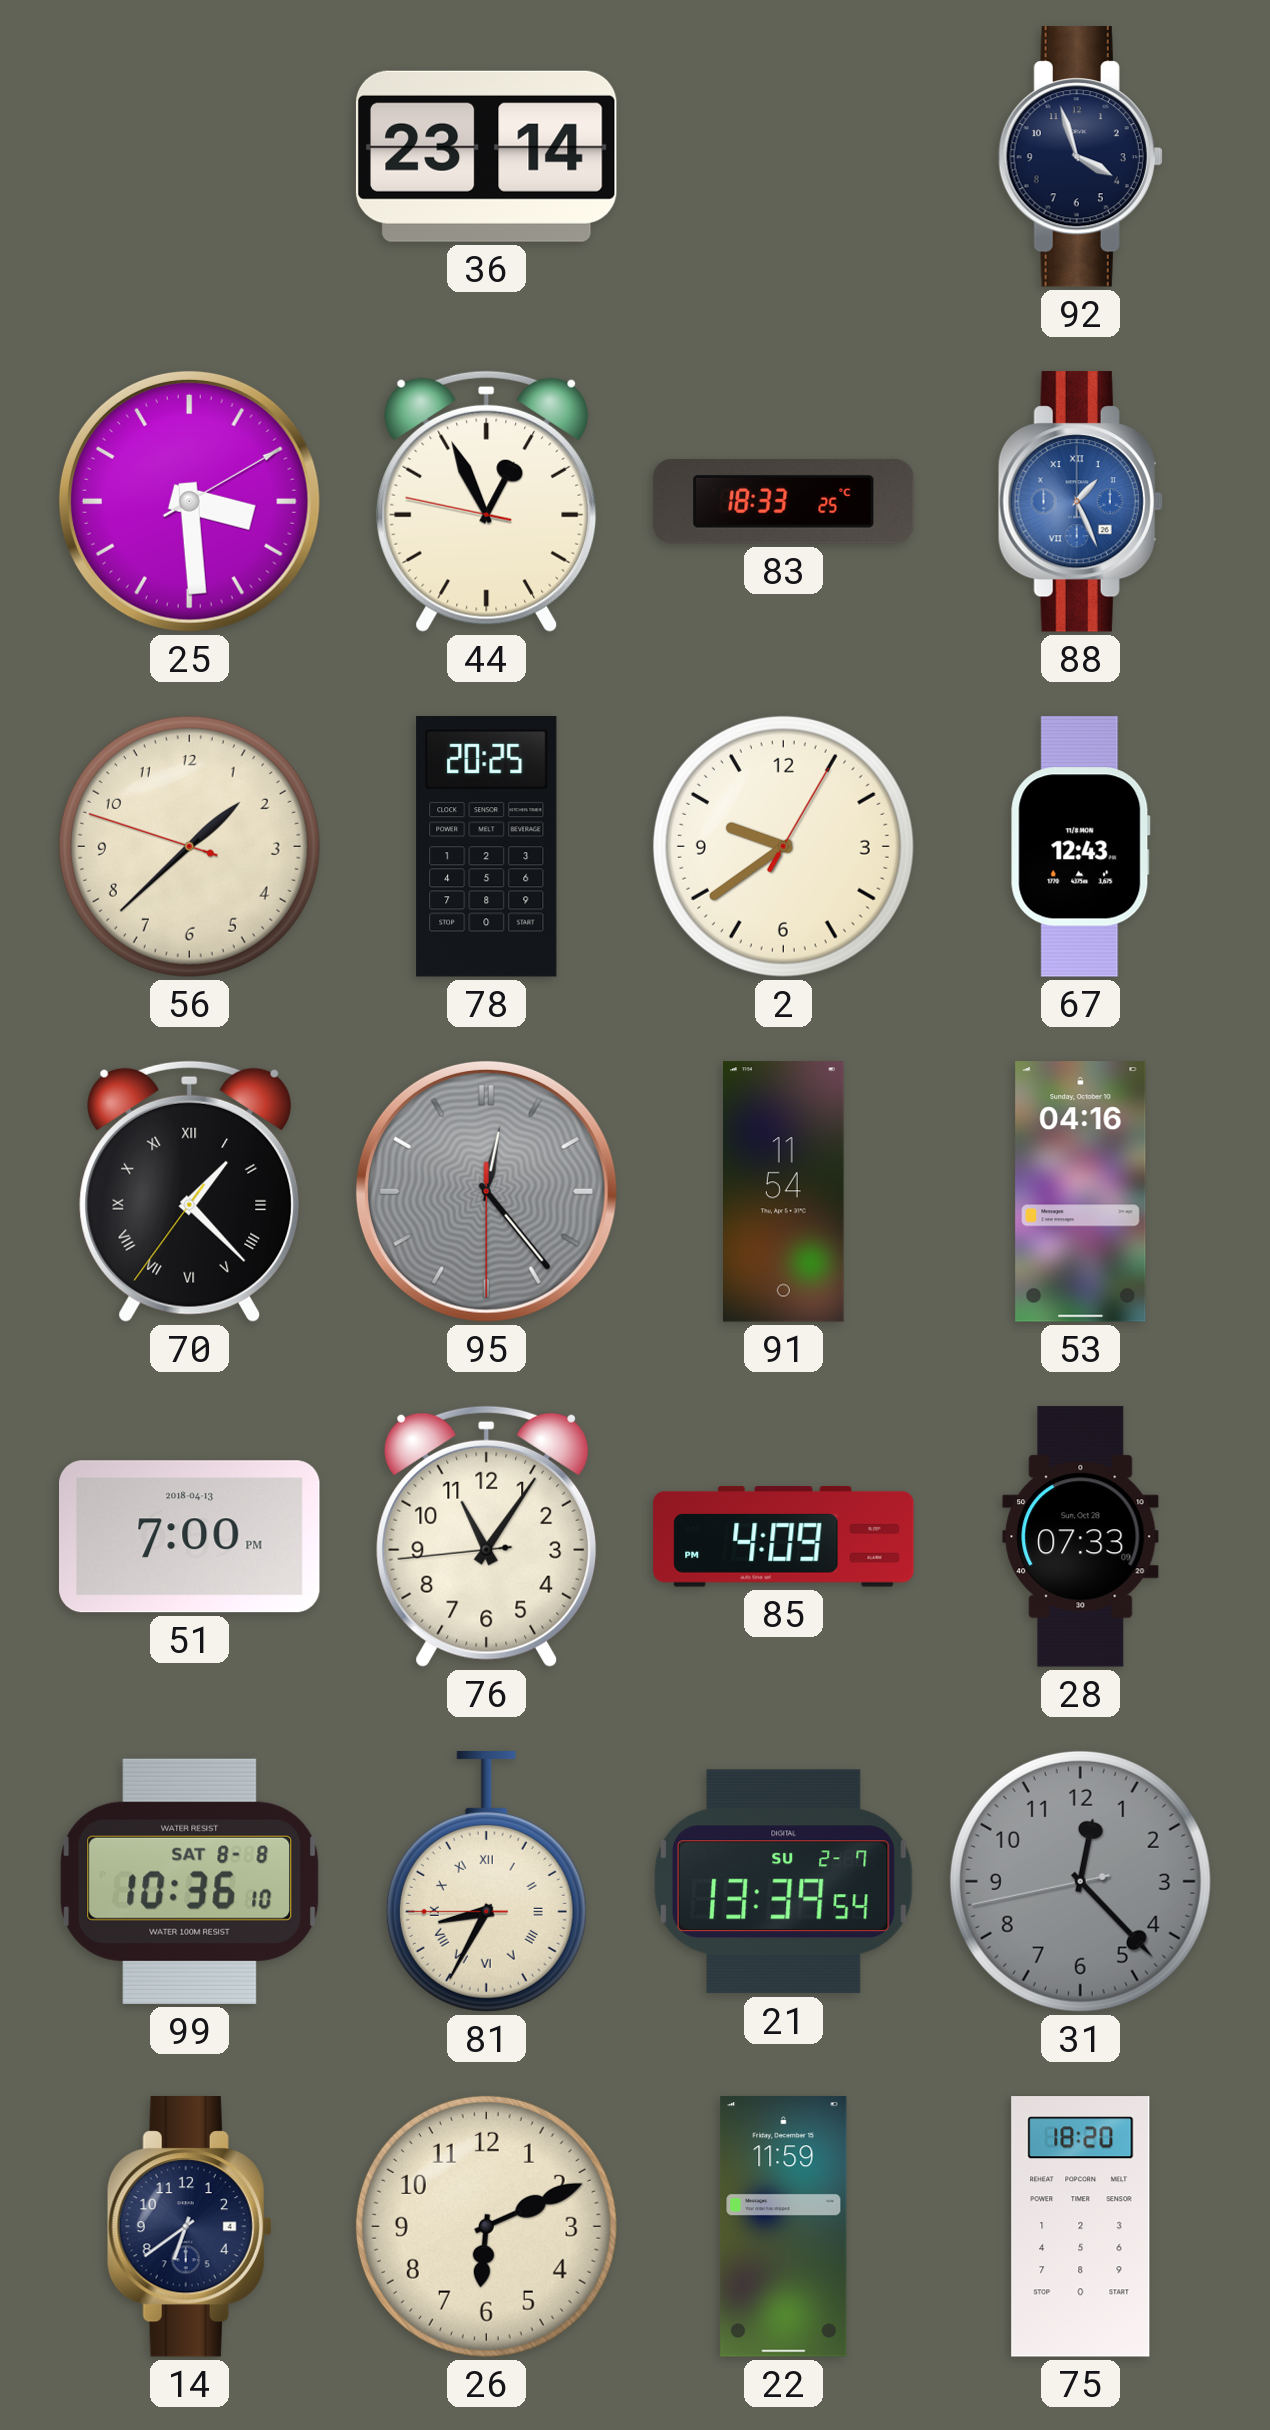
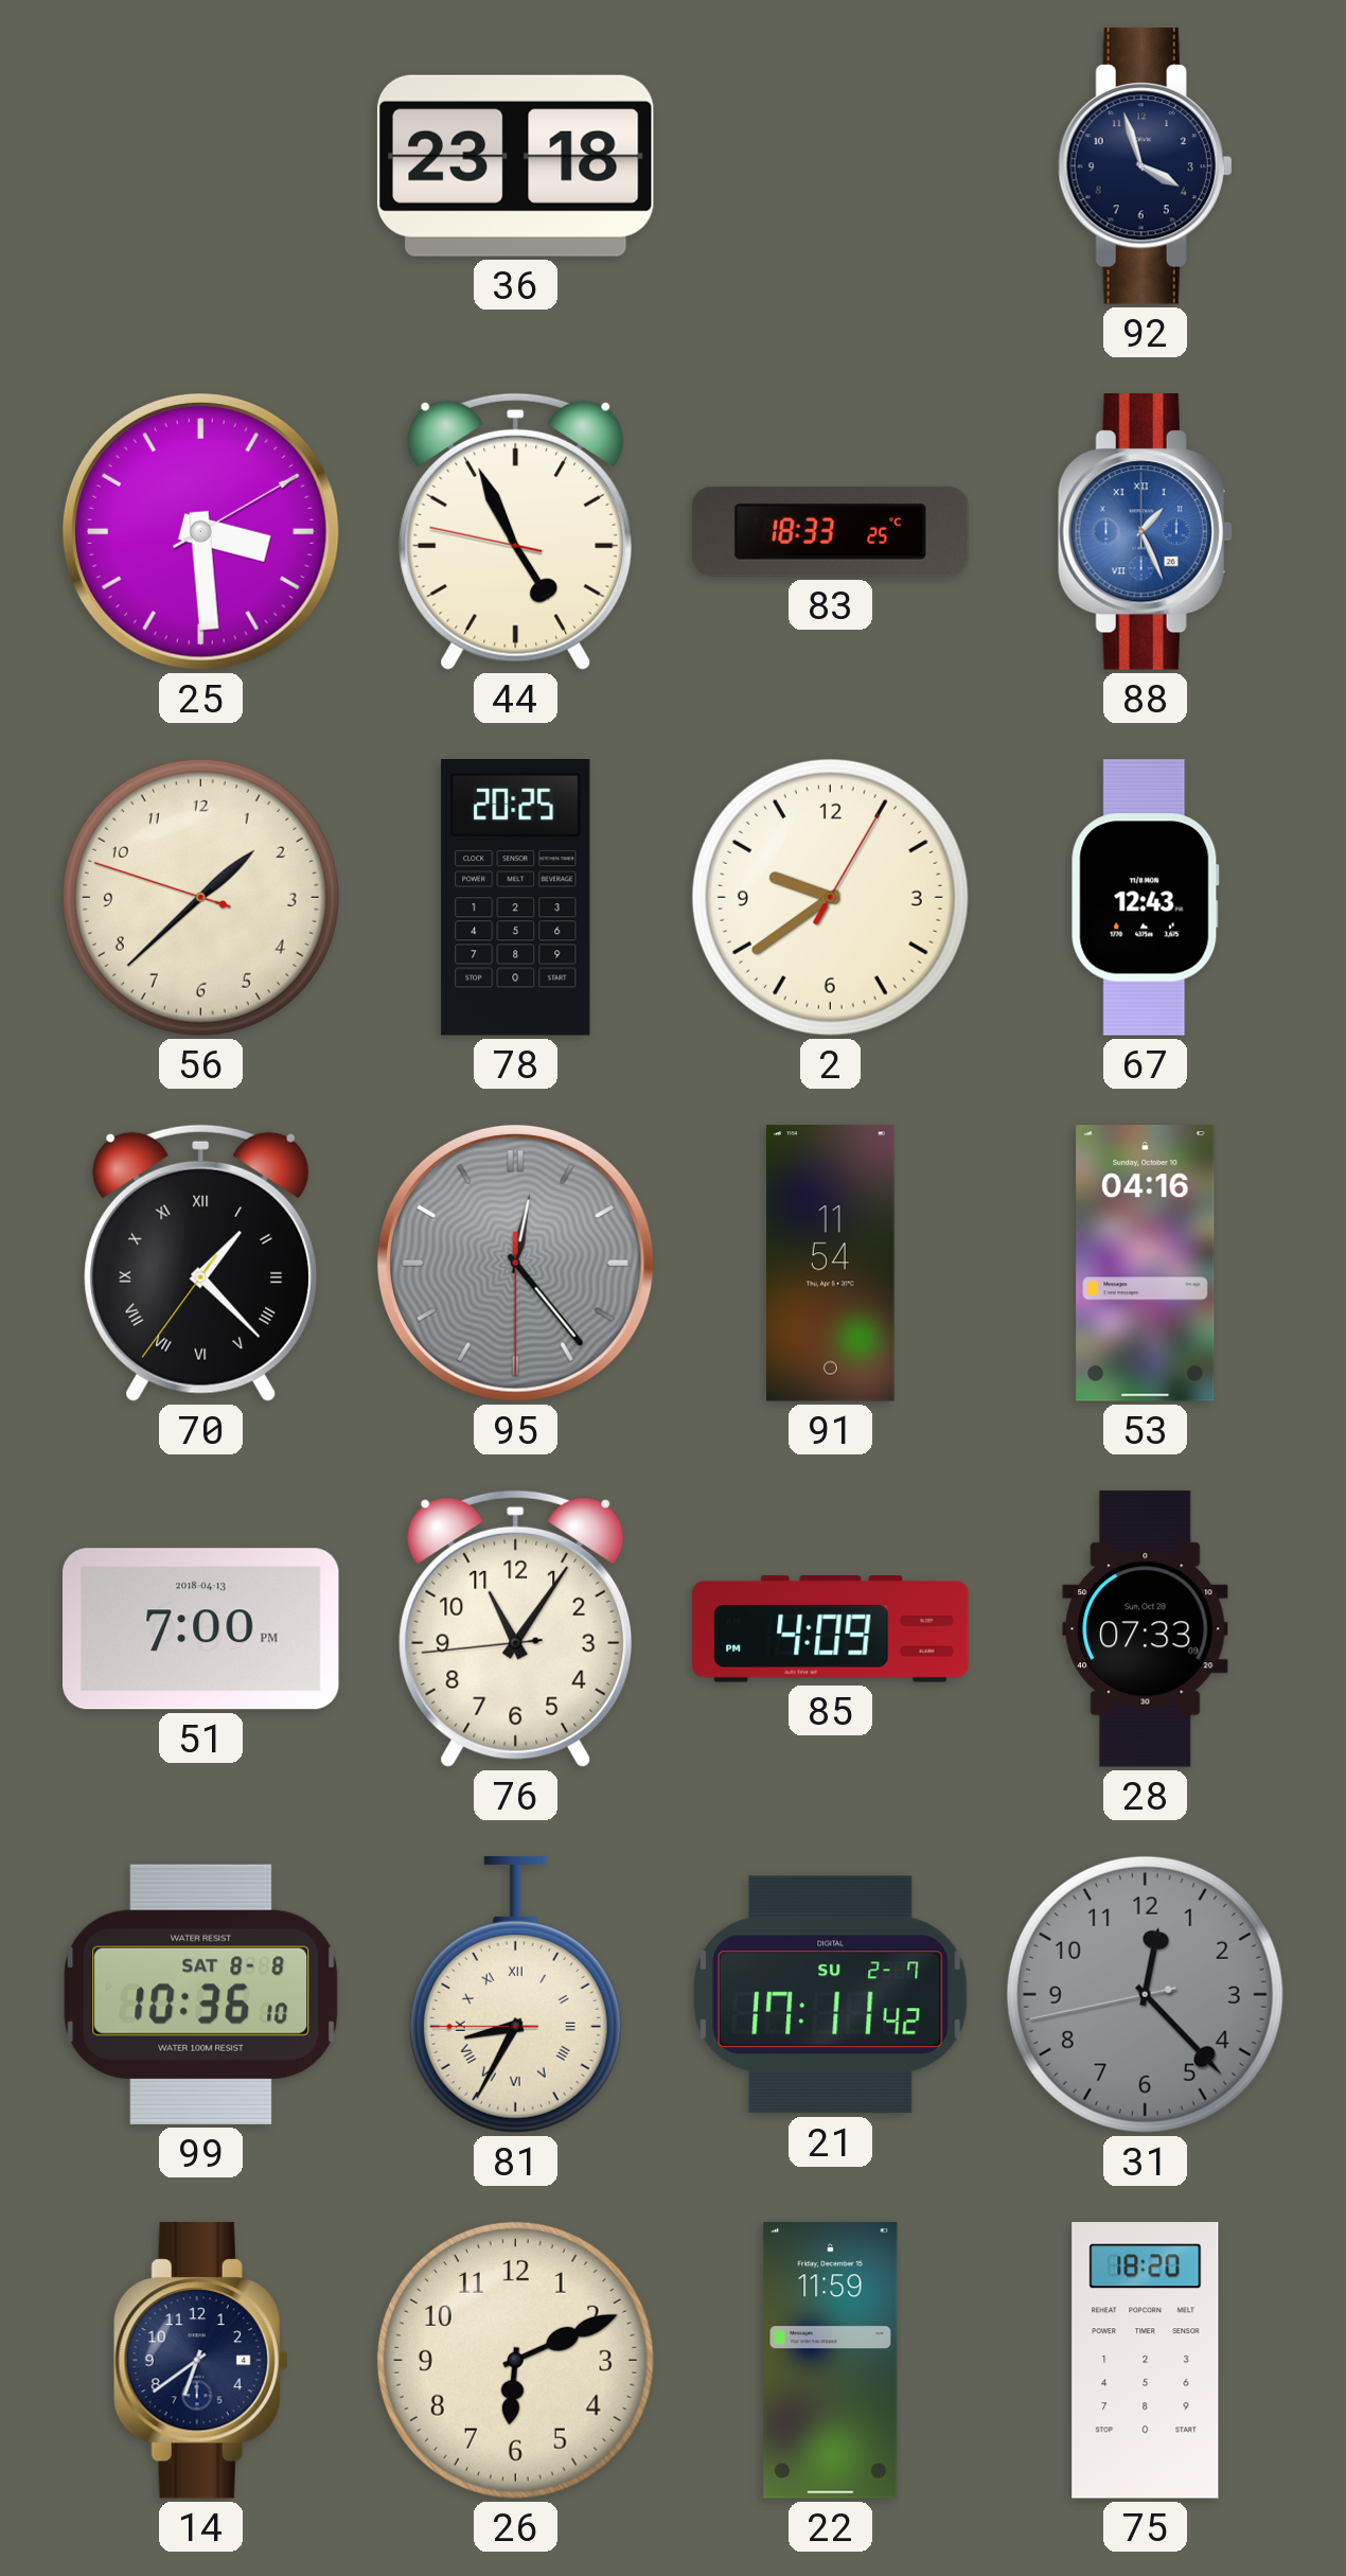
36: 23:14 -> 23:18
44: 12:55 -> 4:55
21: 13:39 -> 17:11
